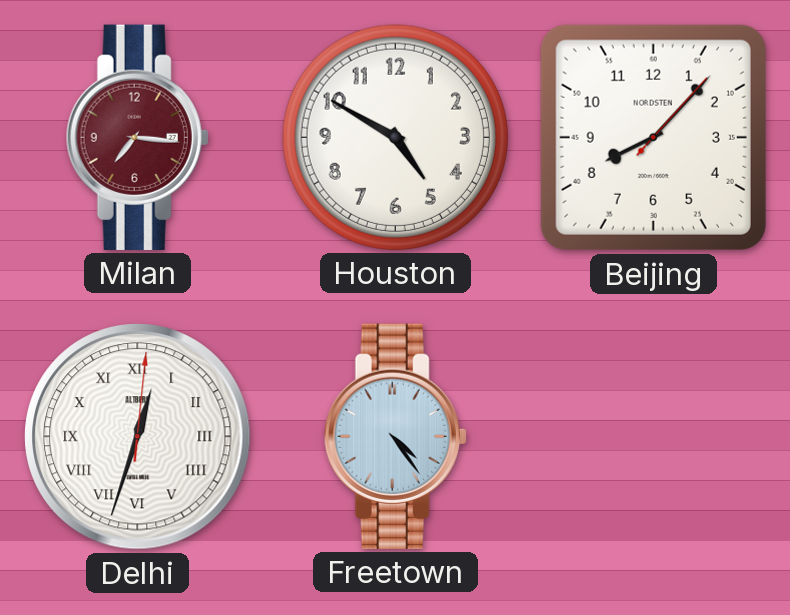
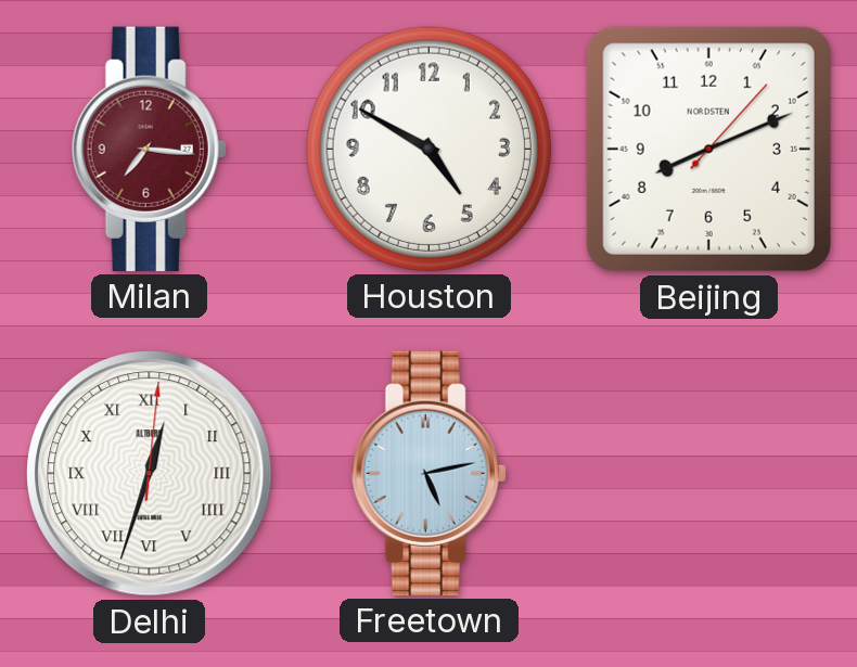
Beijing: 8:07 -> 8:11
Freetown: 4:24 -> 5:13
